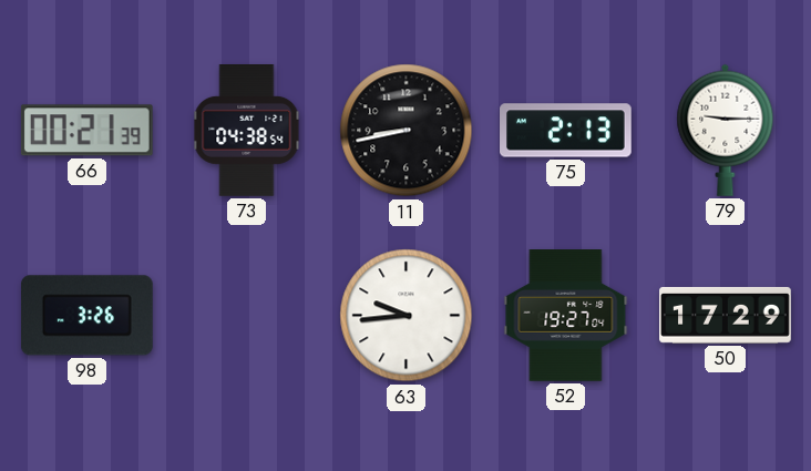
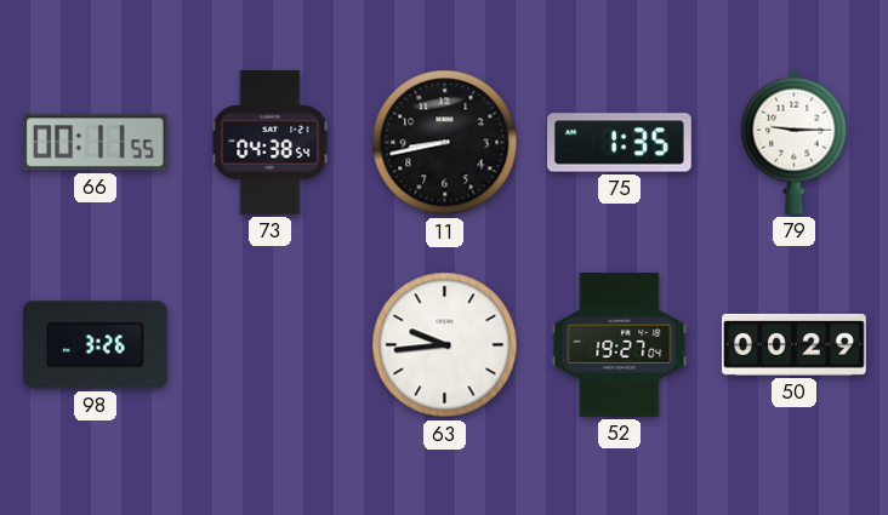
66: 00:21 -> 00:11
75: 2:13 -> 1:35
50: 17:29 -> 00:29
